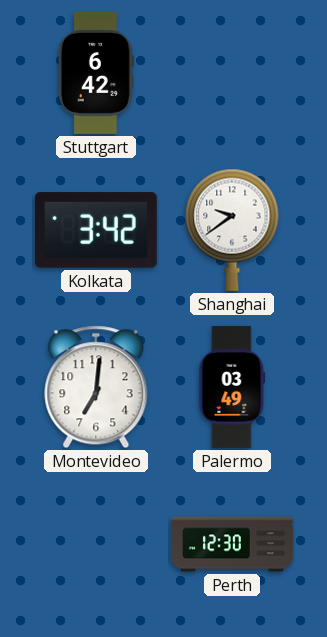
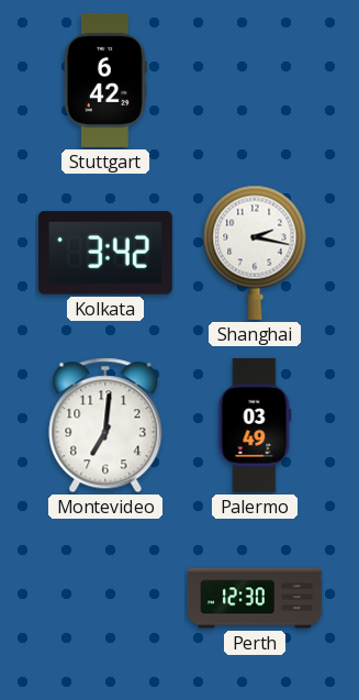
Shanghai: 9:39 -> 2:17
